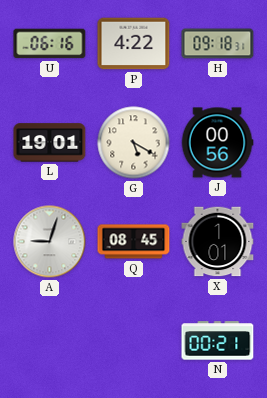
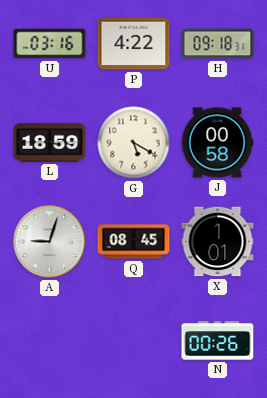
U: 06:16 -> 03:16
L: 19:01 -> 18:59
J: 00:56 -> 00:58
N: 00:21 -> 00:26
